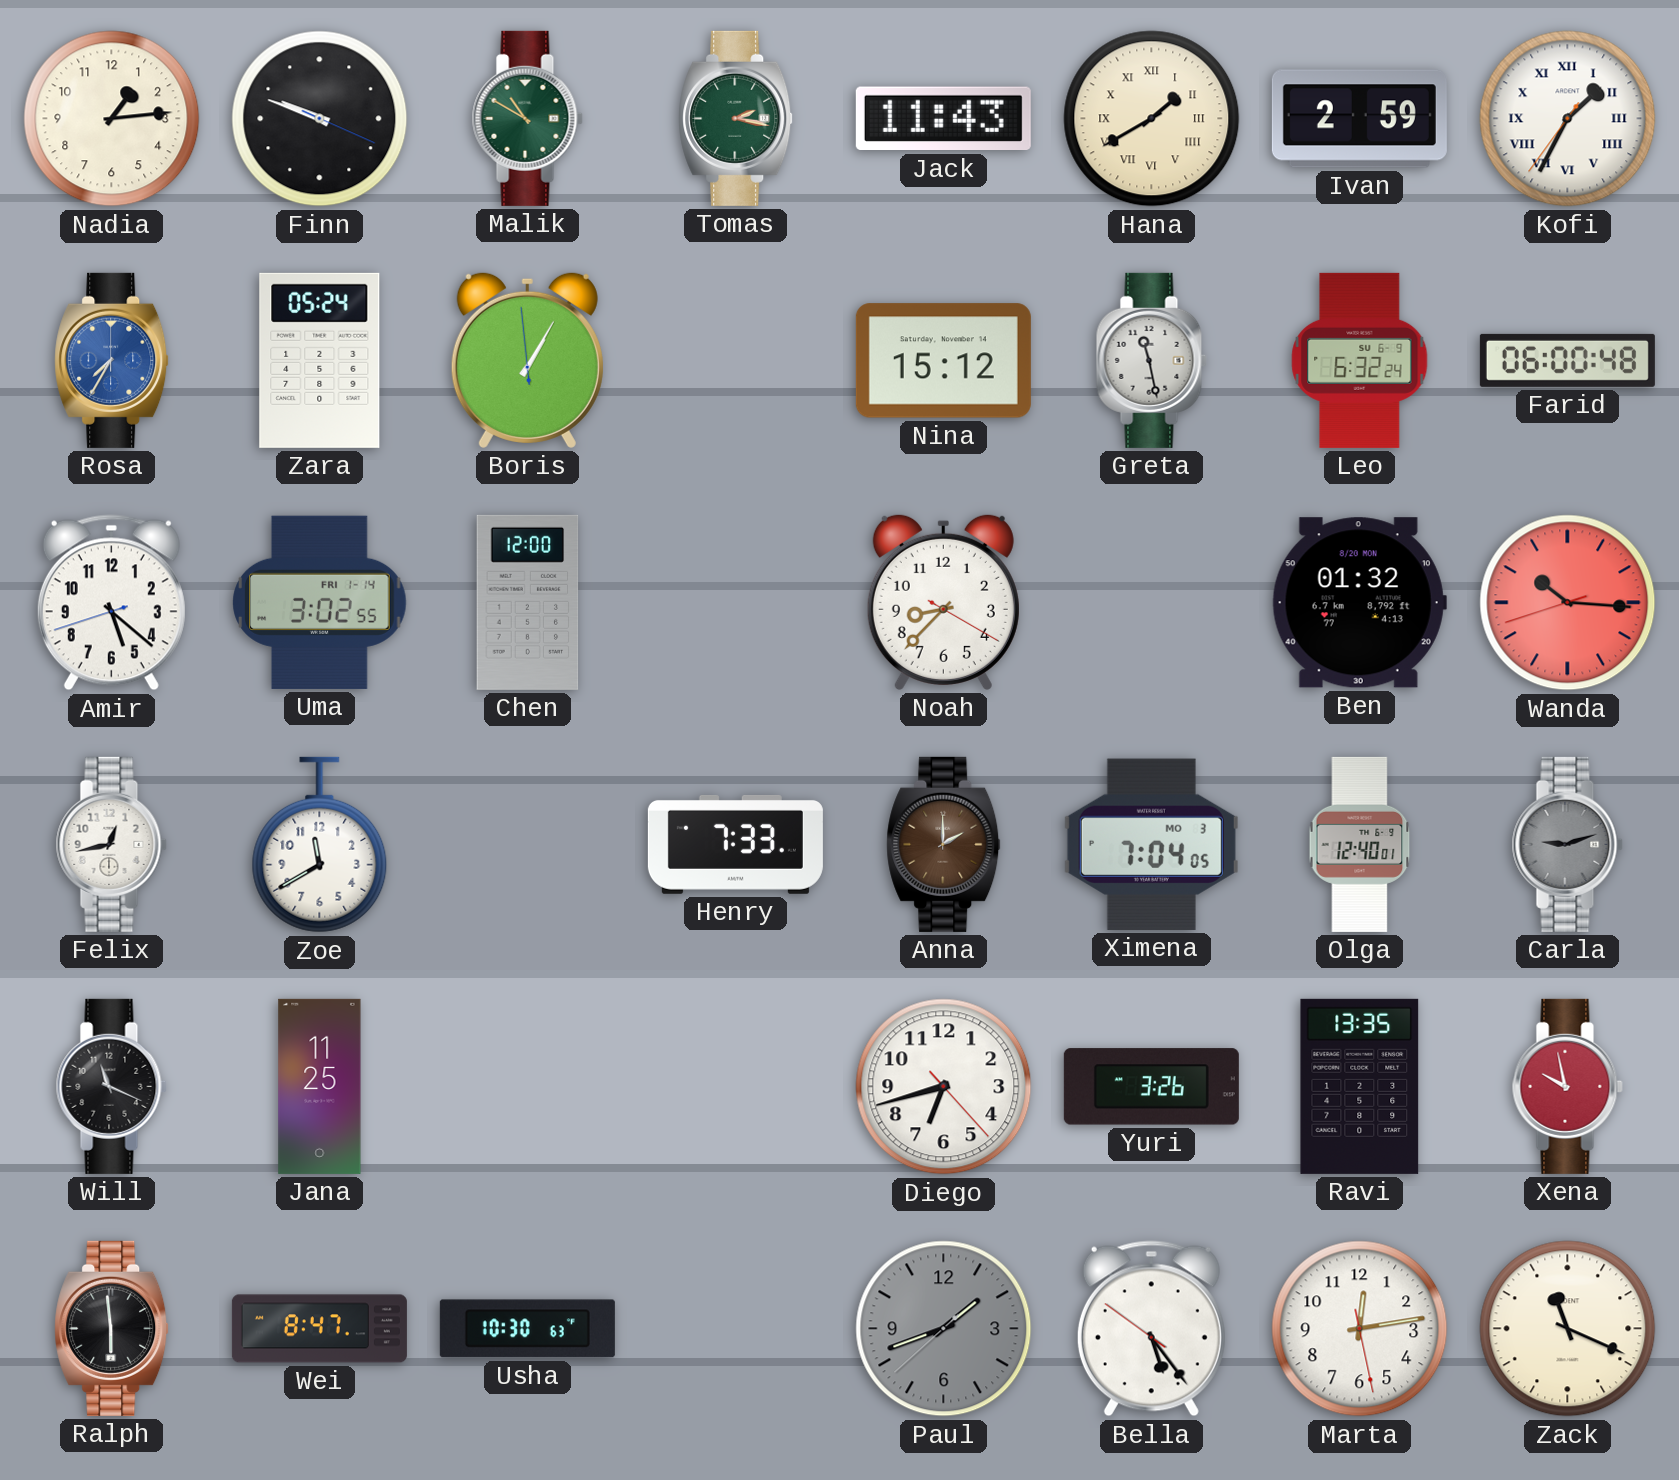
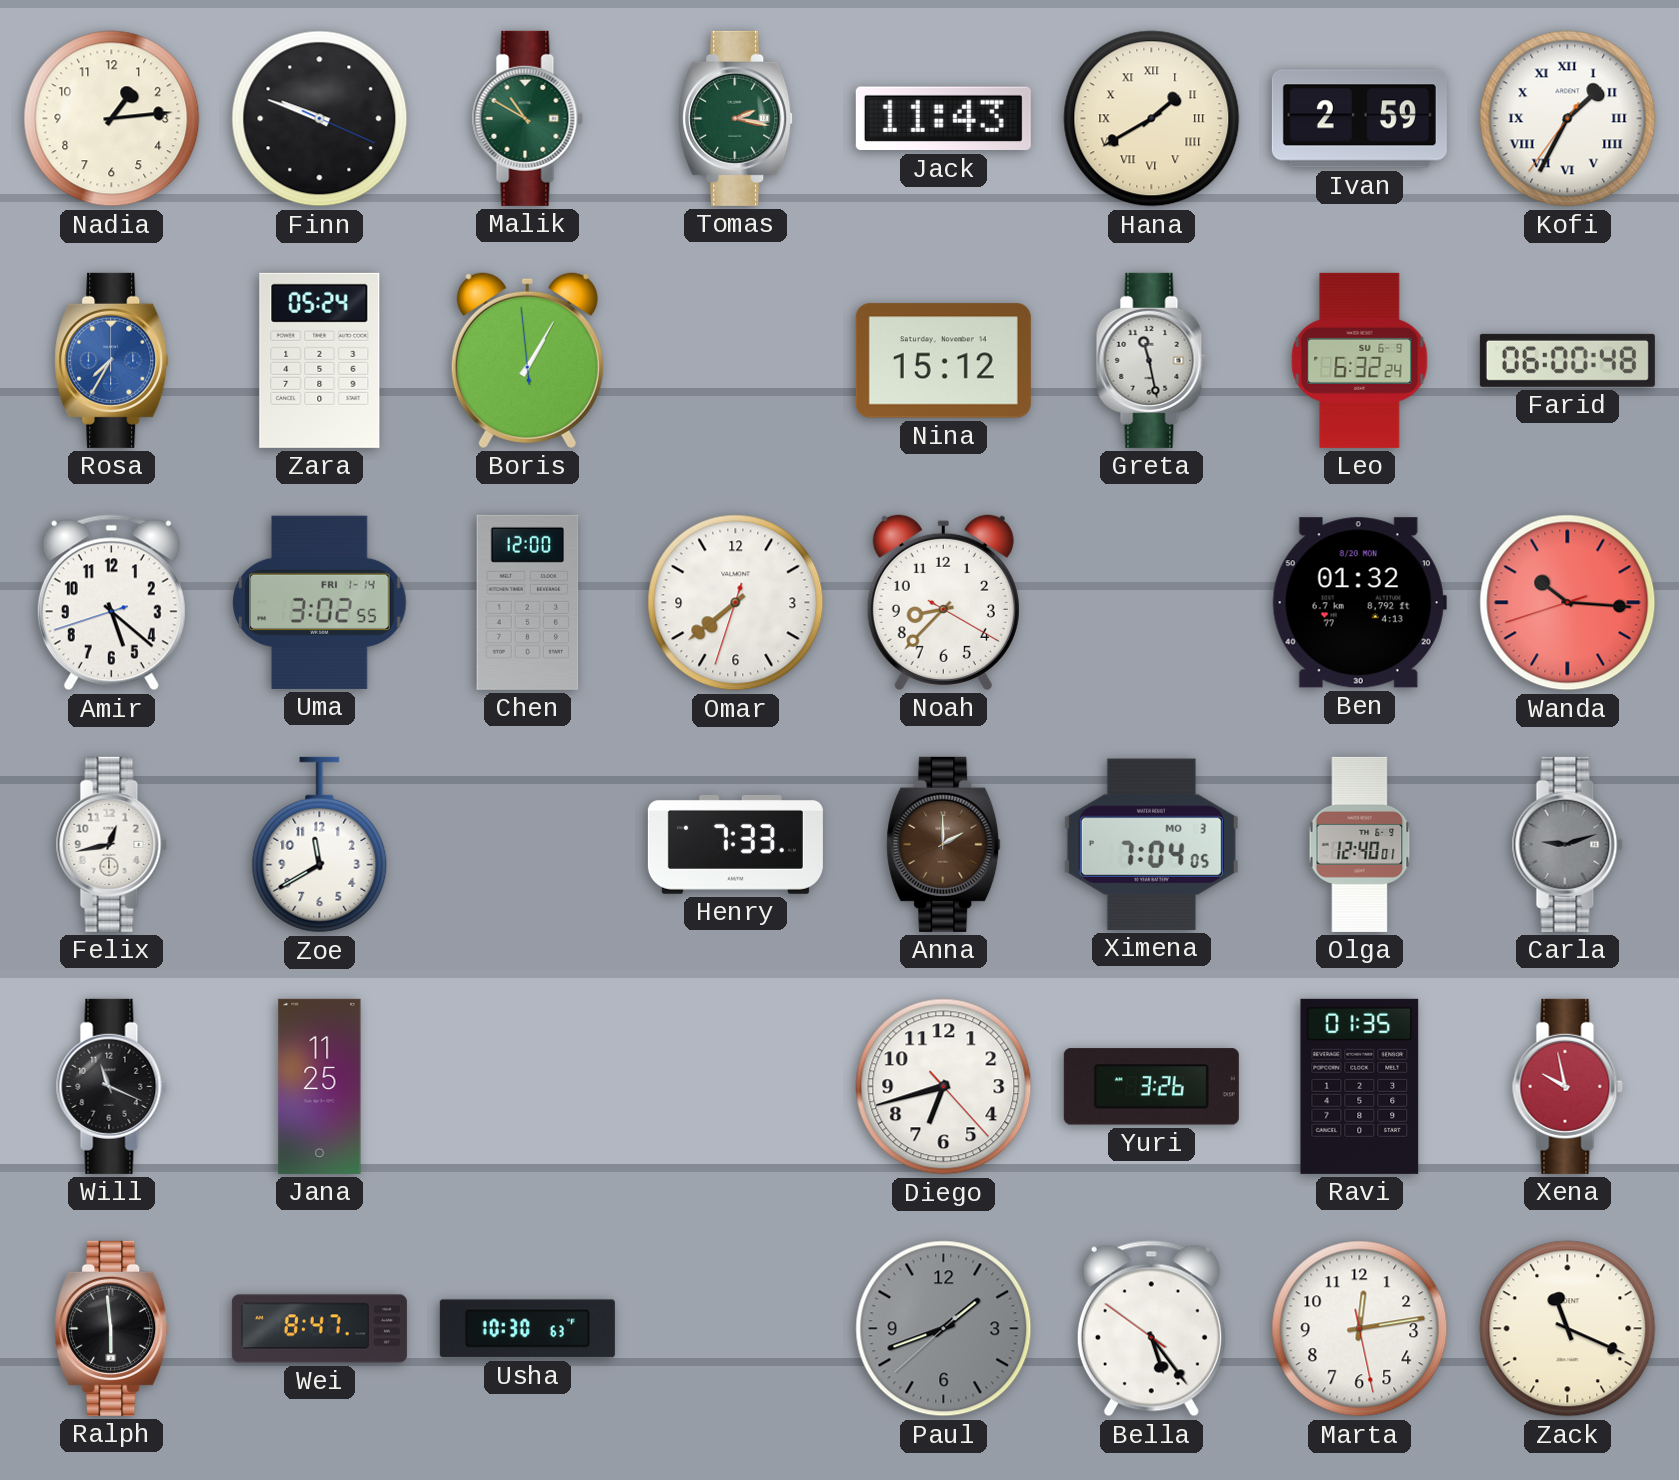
Omar: none -> 7:38
Ravi: 13:35 -> 01:35
